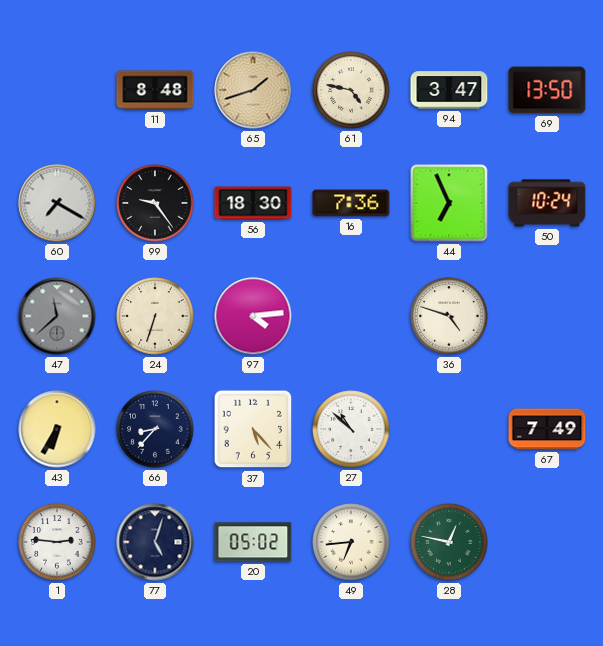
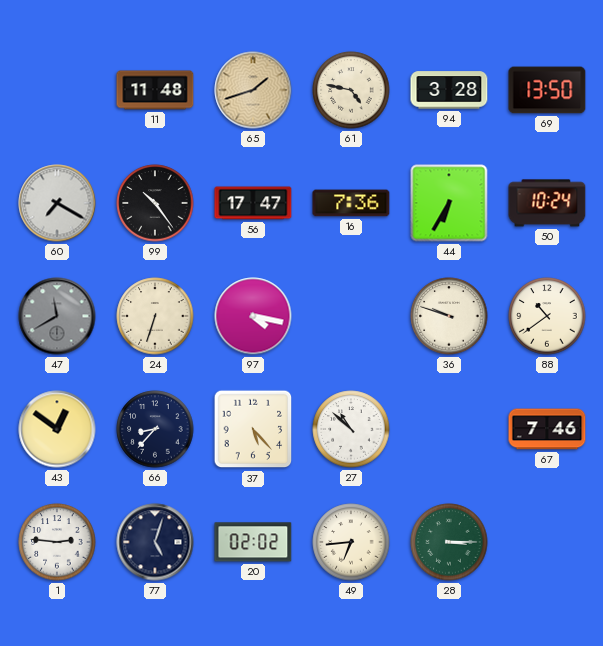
11: 8:48 -> 11:48
94: 3:47 -> 3:28
99: 9:24 -> 10:24
56: 18:30 -> 17:47
44: 6:56 -> 6:35
47: 11:38 -> 11:40
97: 4:14 -> 4:17
36: 4:48 -> 9:48
88: none -> 10:39
43: 6:35 -> 12:51
67: 7:49 -> 7:46
20: 05:02 -> 02:02
28: 12:47 -> 3:15
